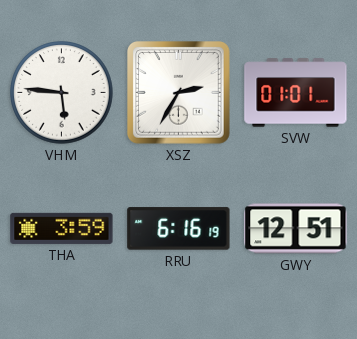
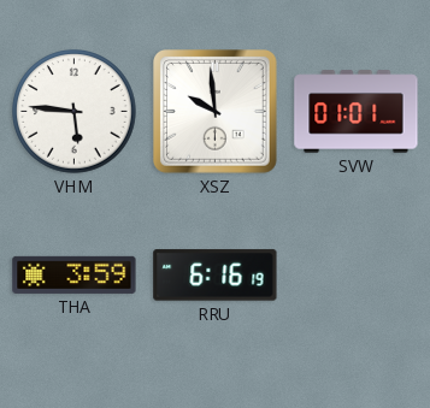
XSZ: 2:35 -> 9:59
GWY: 12:51 -> none
